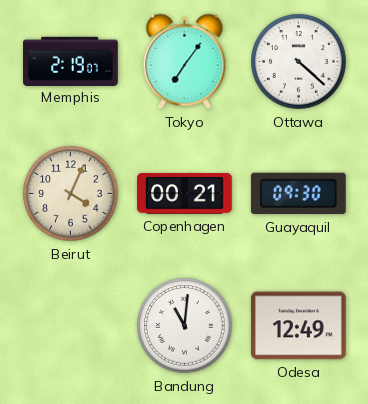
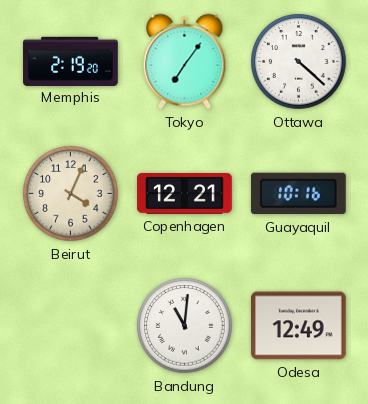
Memphis: 2:19:07 -> 2:19:20
Copenhagen: 00:21 -> 12:21
Guayaquil: 09:30 -> 10:16
